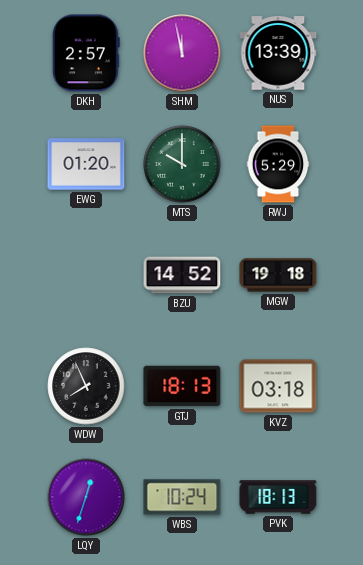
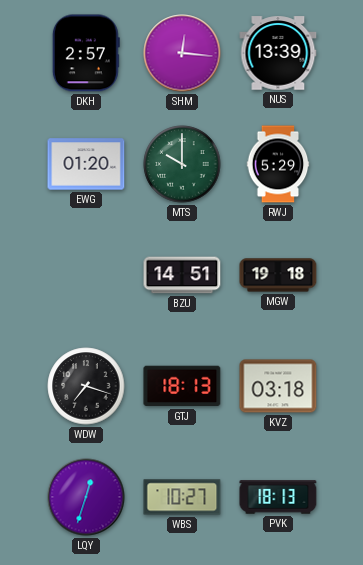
SHM: 11:58 -> 12:16
BZU: 14:52 -> 14:51
WDW: 7:56 -> 7:18
WBS: 10:24 -> 10:27
